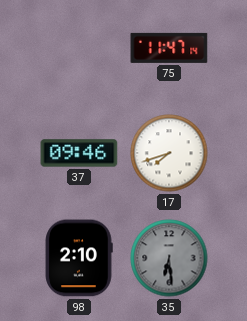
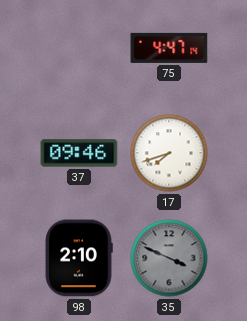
75: 11:47 -> 4:47
35: 6:29 -> 3:49
